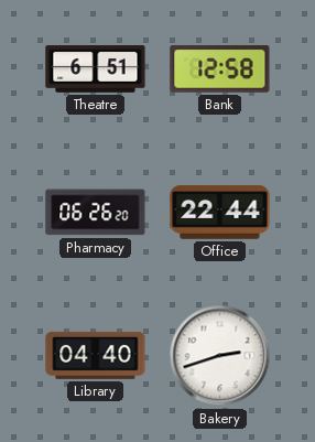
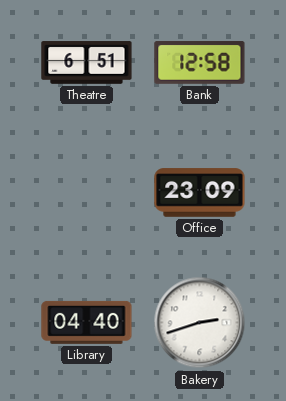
Pharmacy: 06:26 -> none
Office: 22:44 -> 23:09
